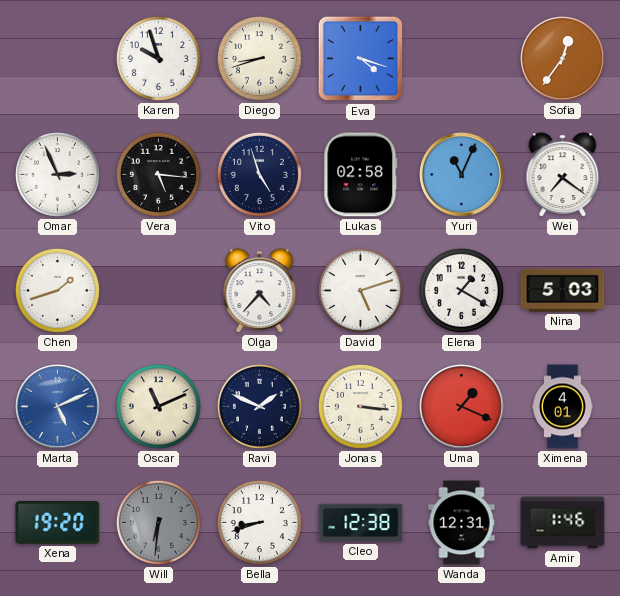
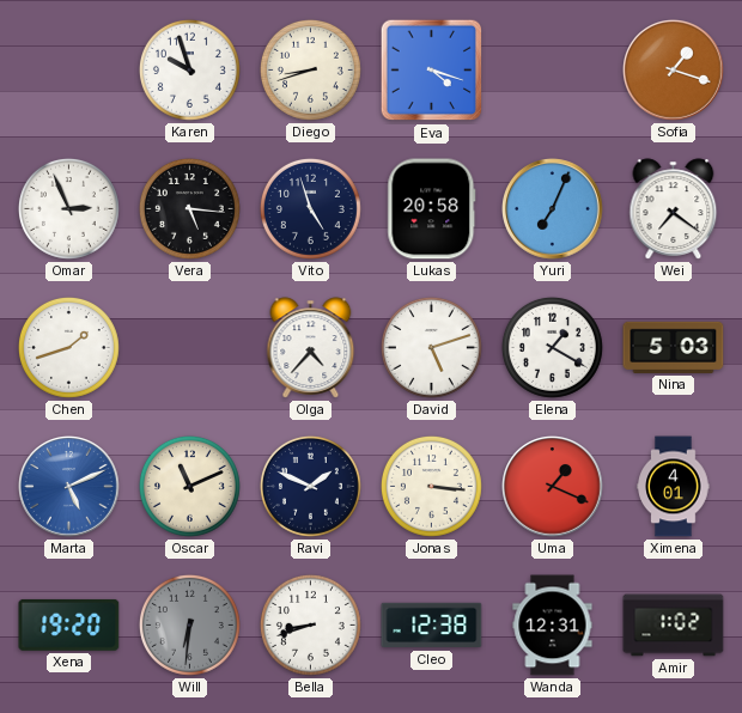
Sofia: 12:36 -> 1:18
Lukas: 02:58 -> 20:58
Yuri: 11:04 -> 7:04
Amir: 1:46 -> 1:02
